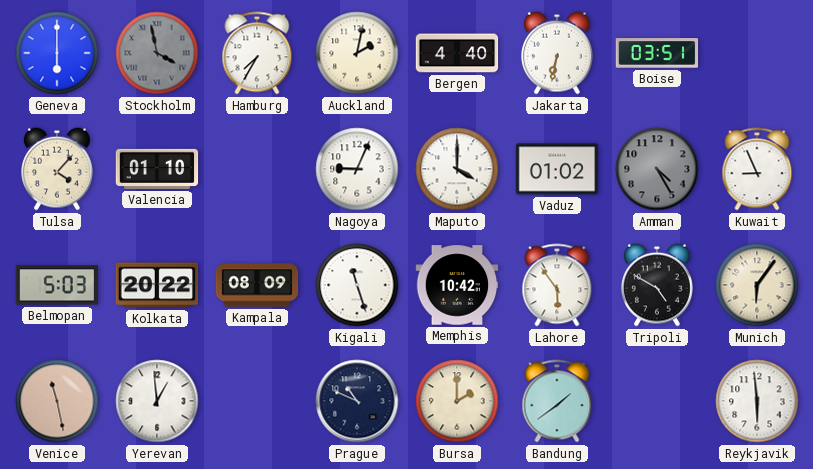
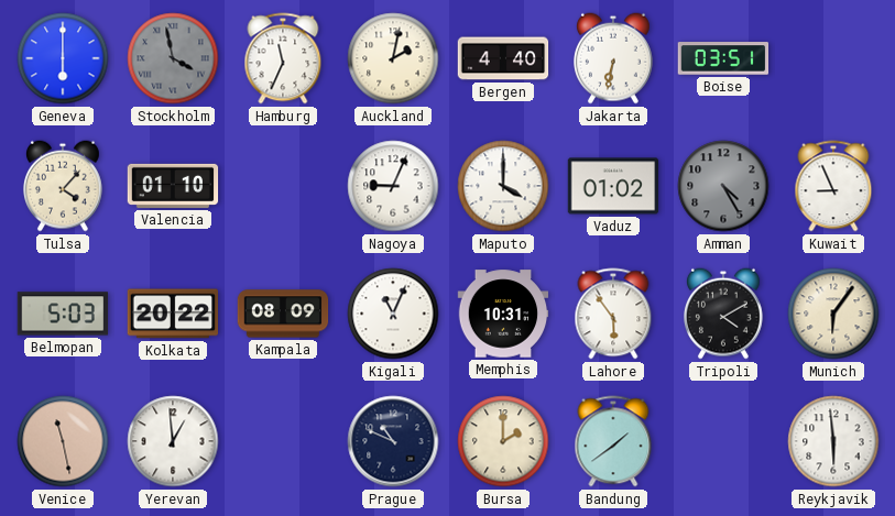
Hamburg: 7:35 -> 11:34
Kigali: 11:27 -> 11:04
Memphis: 10:42 -> 10:31
Tripoli: 4:50 -> 4:10
